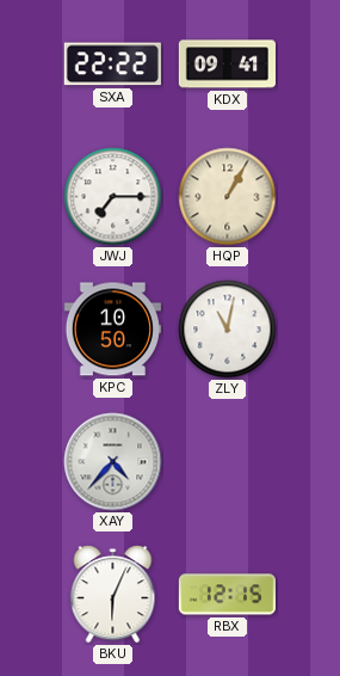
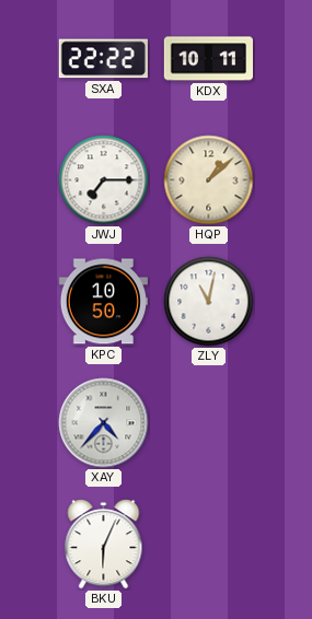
KDX: 09:41 -> 10:11
HQP: 1:05 -> 1:08
RBX: 12:15 -> none
